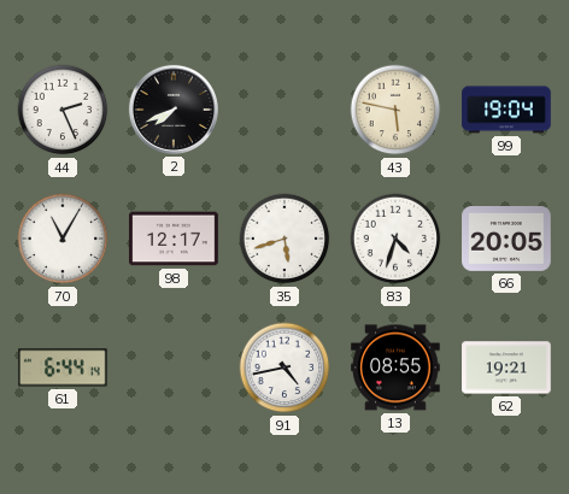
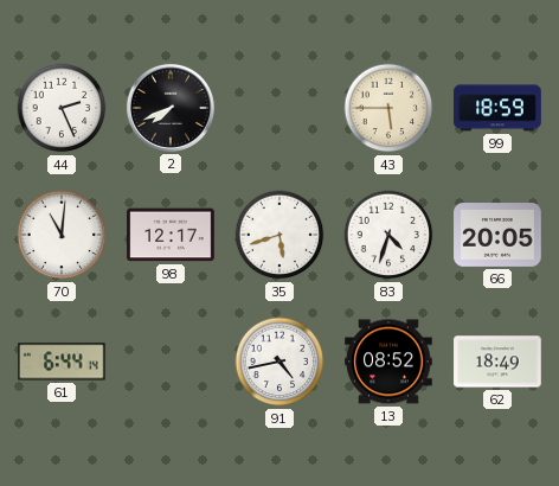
43: 5:47 -> 5:45
99: 19:04 -> 18:59
70: 11:05 -> 11:01
13: 08:55 -> 08:52
62: 19:21 -> 18:49
